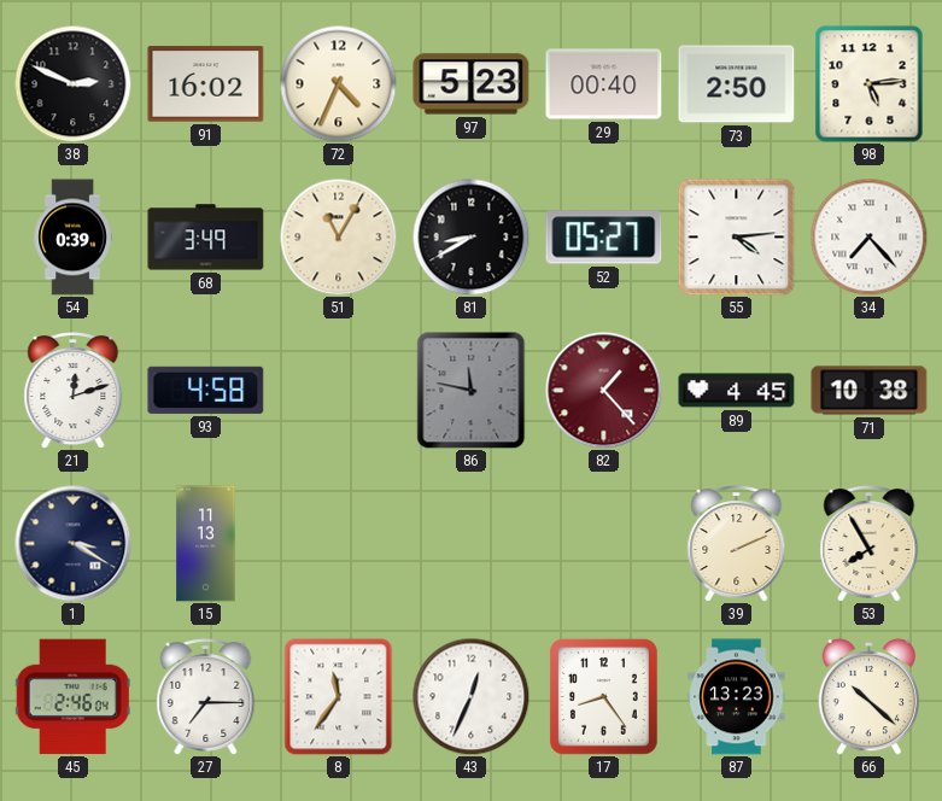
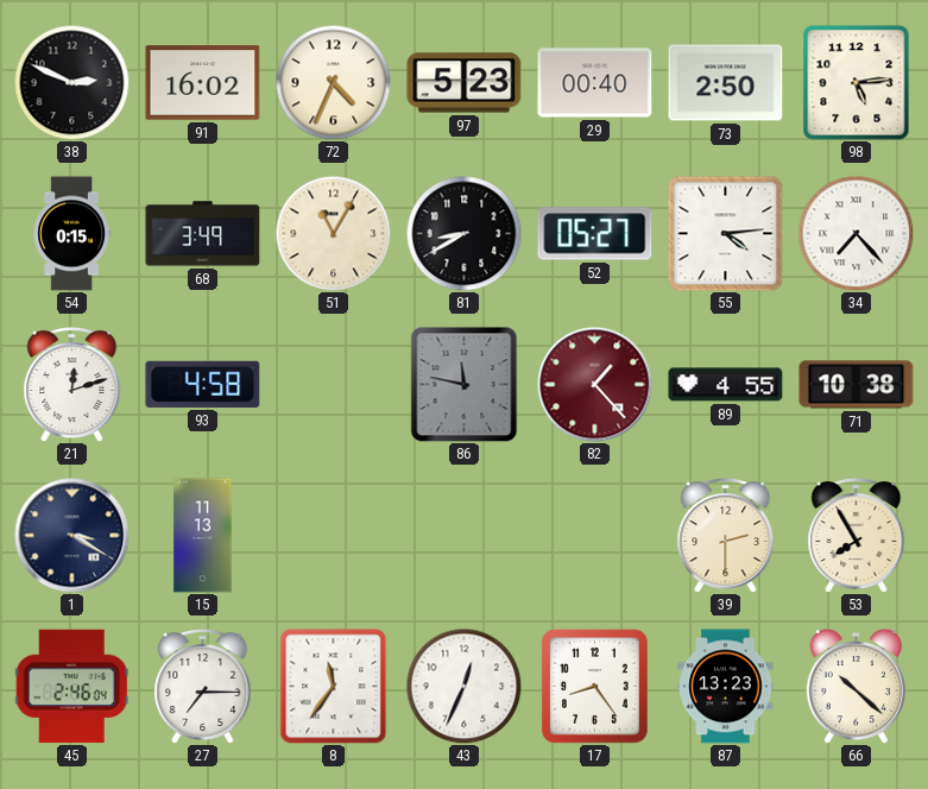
54: 0:39 -> 0:15
89: 4:45 -> 4:55
39: 2:11 -> 2:30
